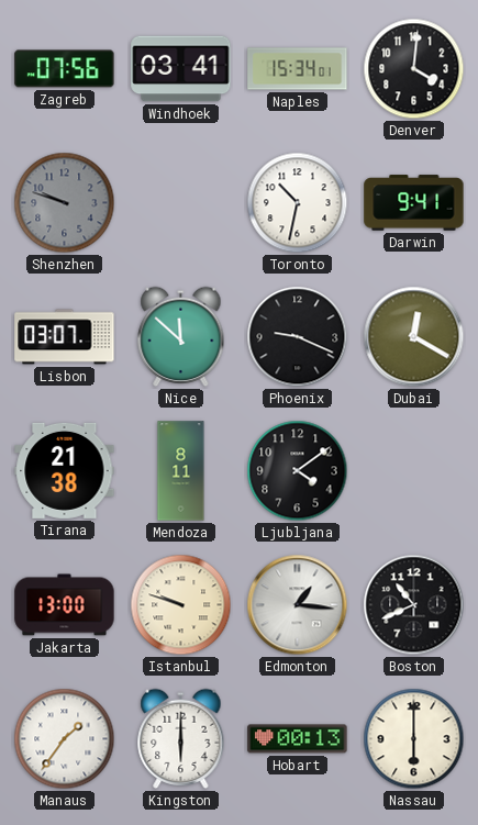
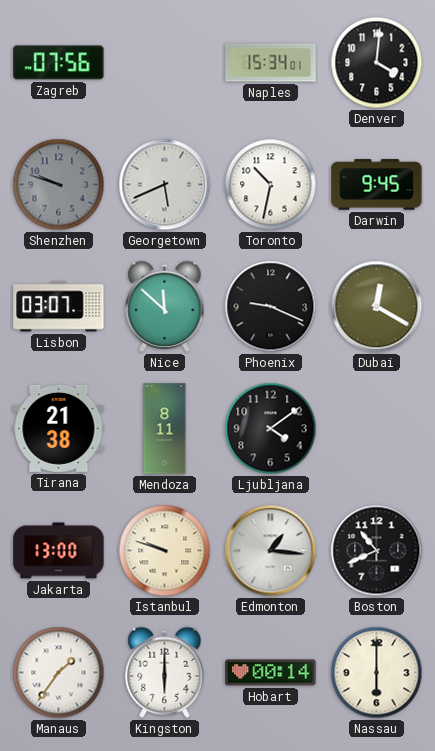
Windhoek: 03:41 -> none
Georgetown: none -> 5:41
Darwin: 9:41 -> 9:45
Hobart: 00:13 -> 00:14
